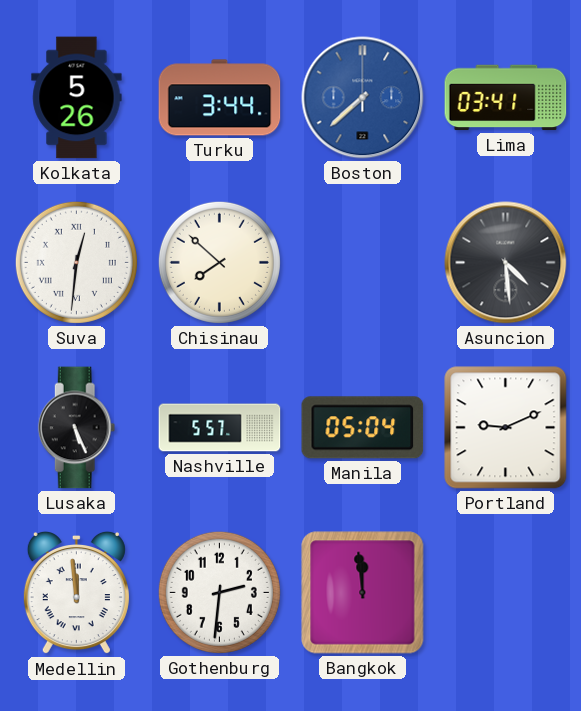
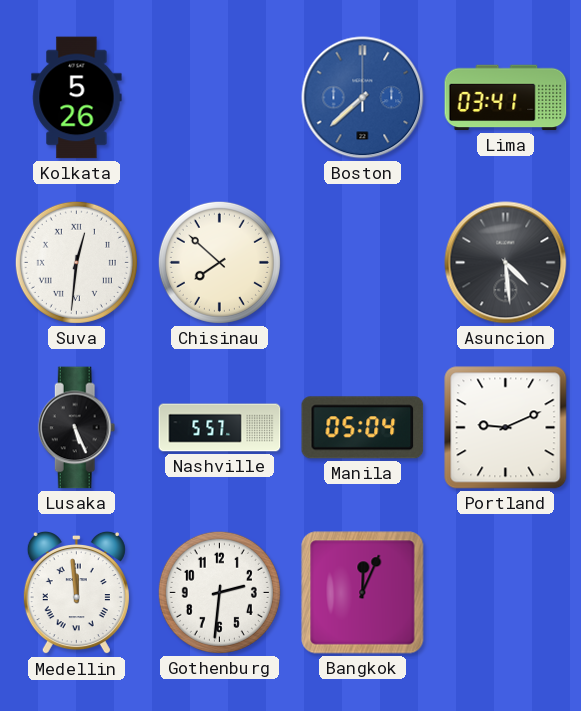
Turku: 3:44 -> none
Bangkok: 11:59 -> 12:04
